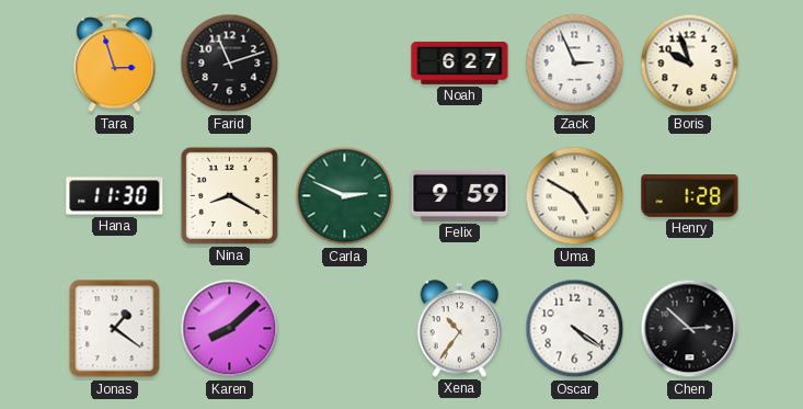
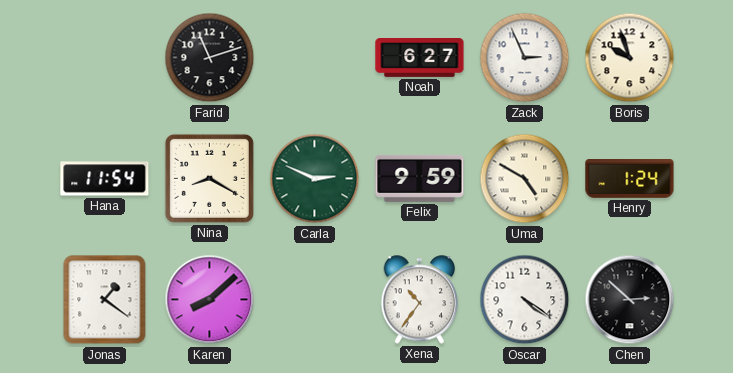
Tara: 2:57 -> none
Hana: 11:30 -> 11:54
Henry: 1:28 -> 1:24
